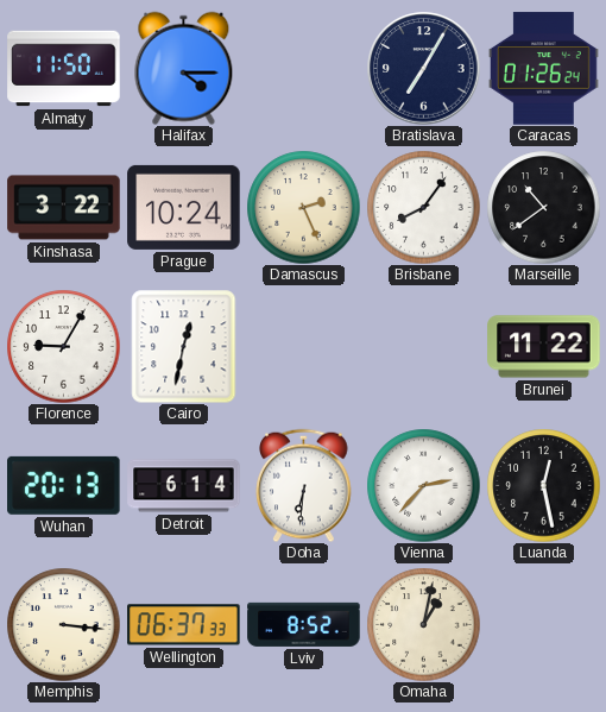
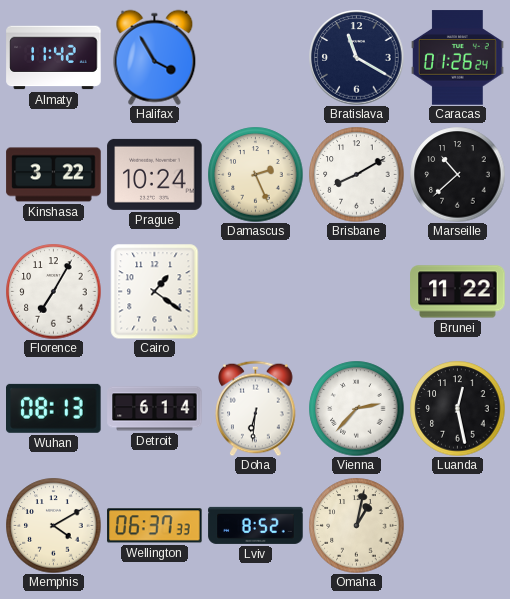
Almaty: 11:50 -> 11:42
Halifax: 4:15 -> 3:55
Bratislava: 7:05 -> 11:20
Brisbane: 8:06 -> 8:10
Marseille: 10:39 -> 10:38
Florence: 9:05 -> 7:05
Cairo: 12:32 -> 1:21
Wuhan: 20:13 -> 08:13
Memphis: 3:16 -> 4:10
